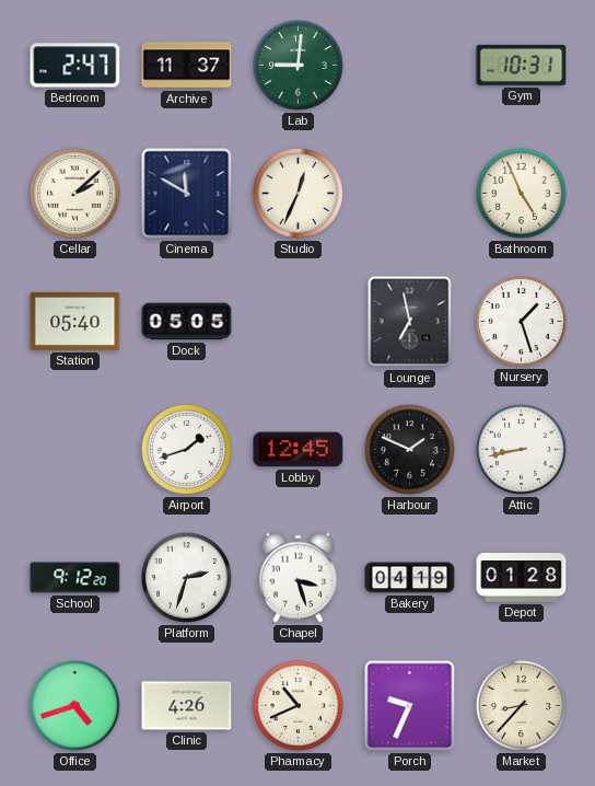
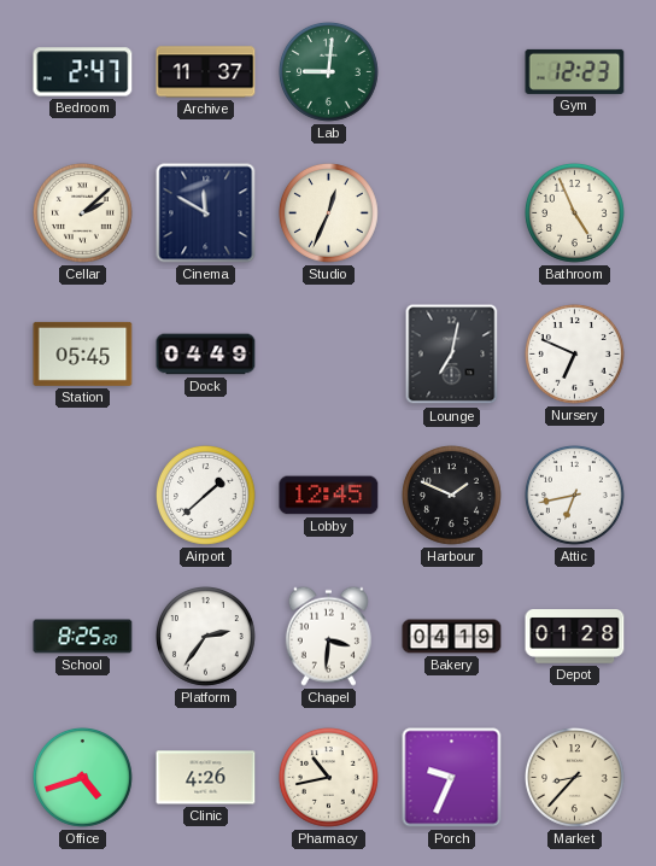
Gym: 10:31 -> 12:23
Station: 05:40 -> 05:45
Dock: 05:05 -> 04:49
Lounge: 6:58 -> 7:02
Nursery: 1:27 -> 6:49
Airport: 1:42 -> 1:38
Attic: 8:43 -> 6:43
School: 9:12 -> 8:25
Platform: 2:33 -> 2:36
Chapel: 3:27 -> 3:31
Pharmacy: 10:41 -> 10:43
